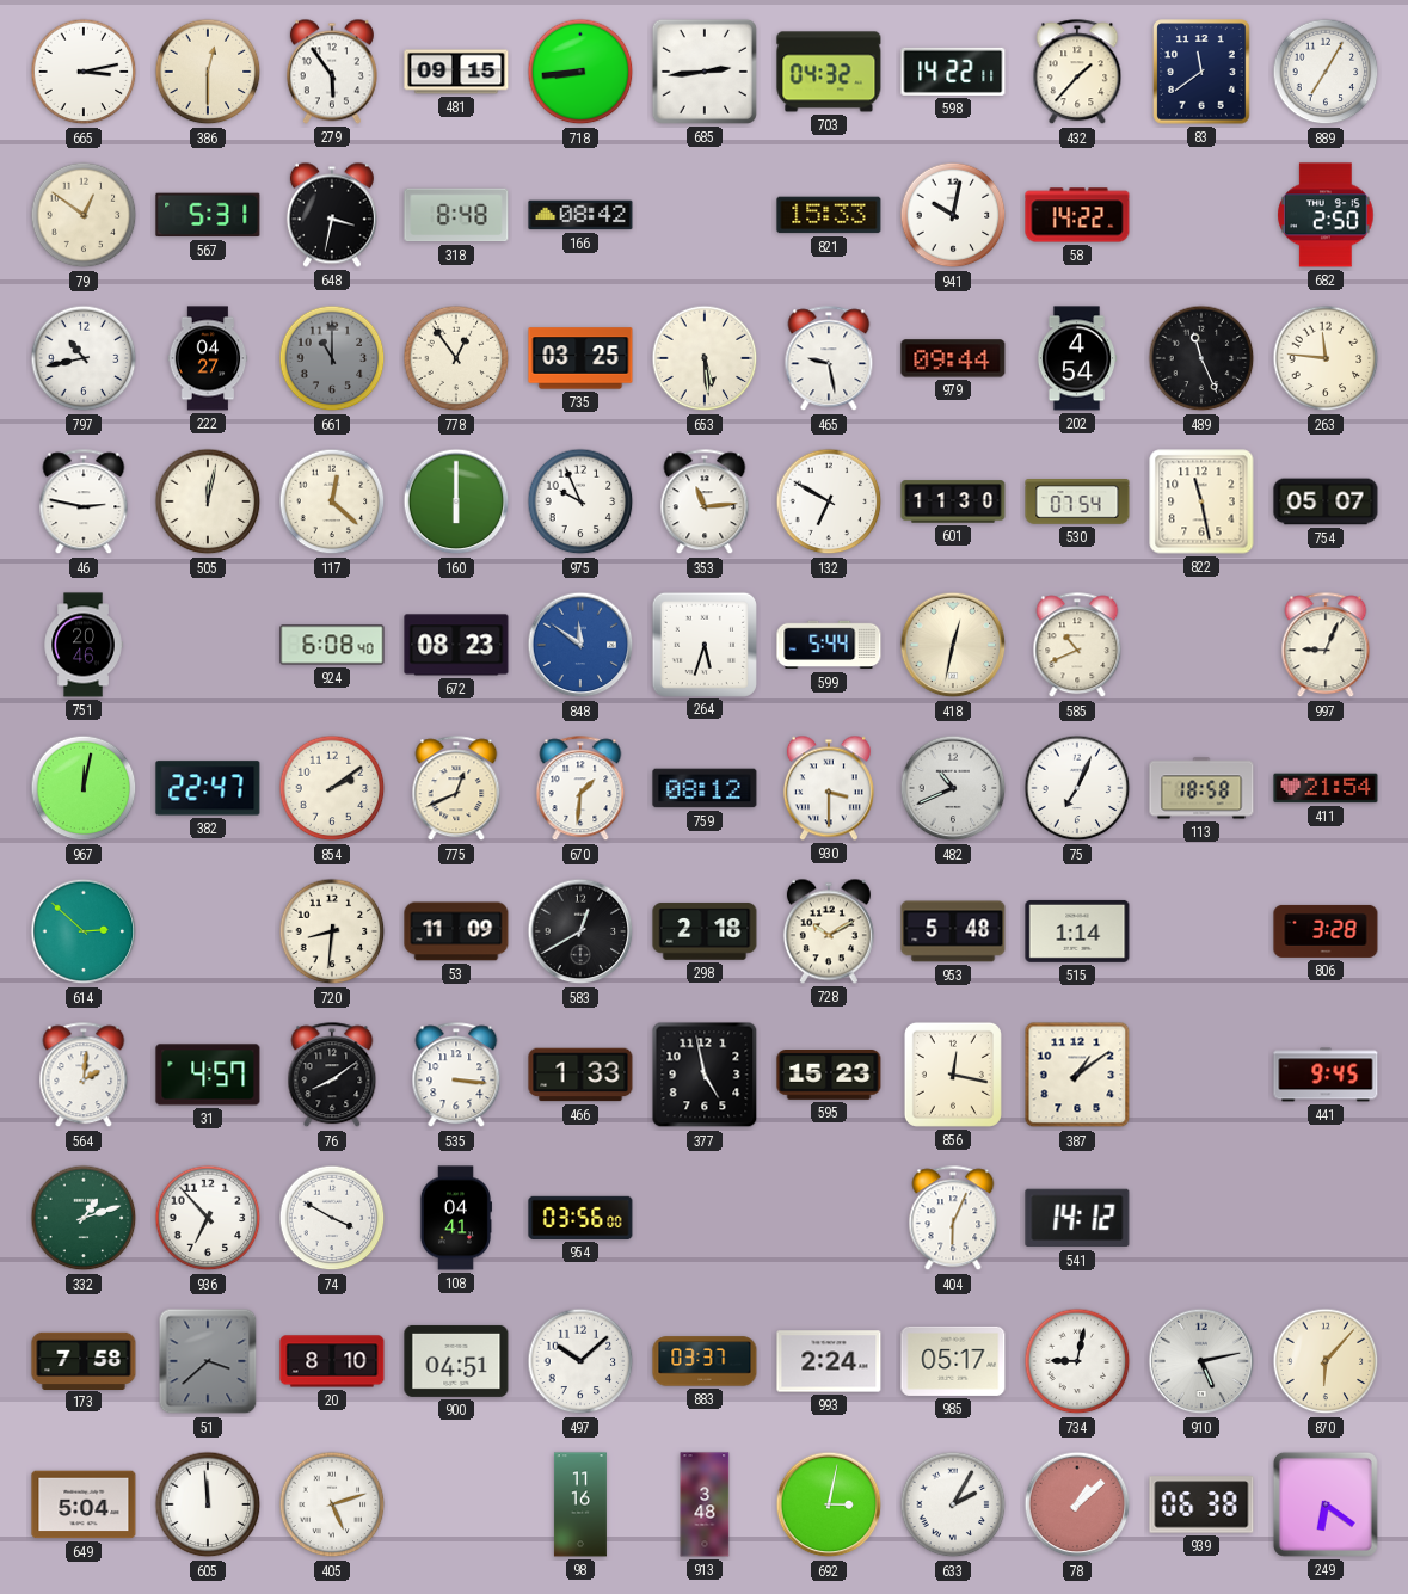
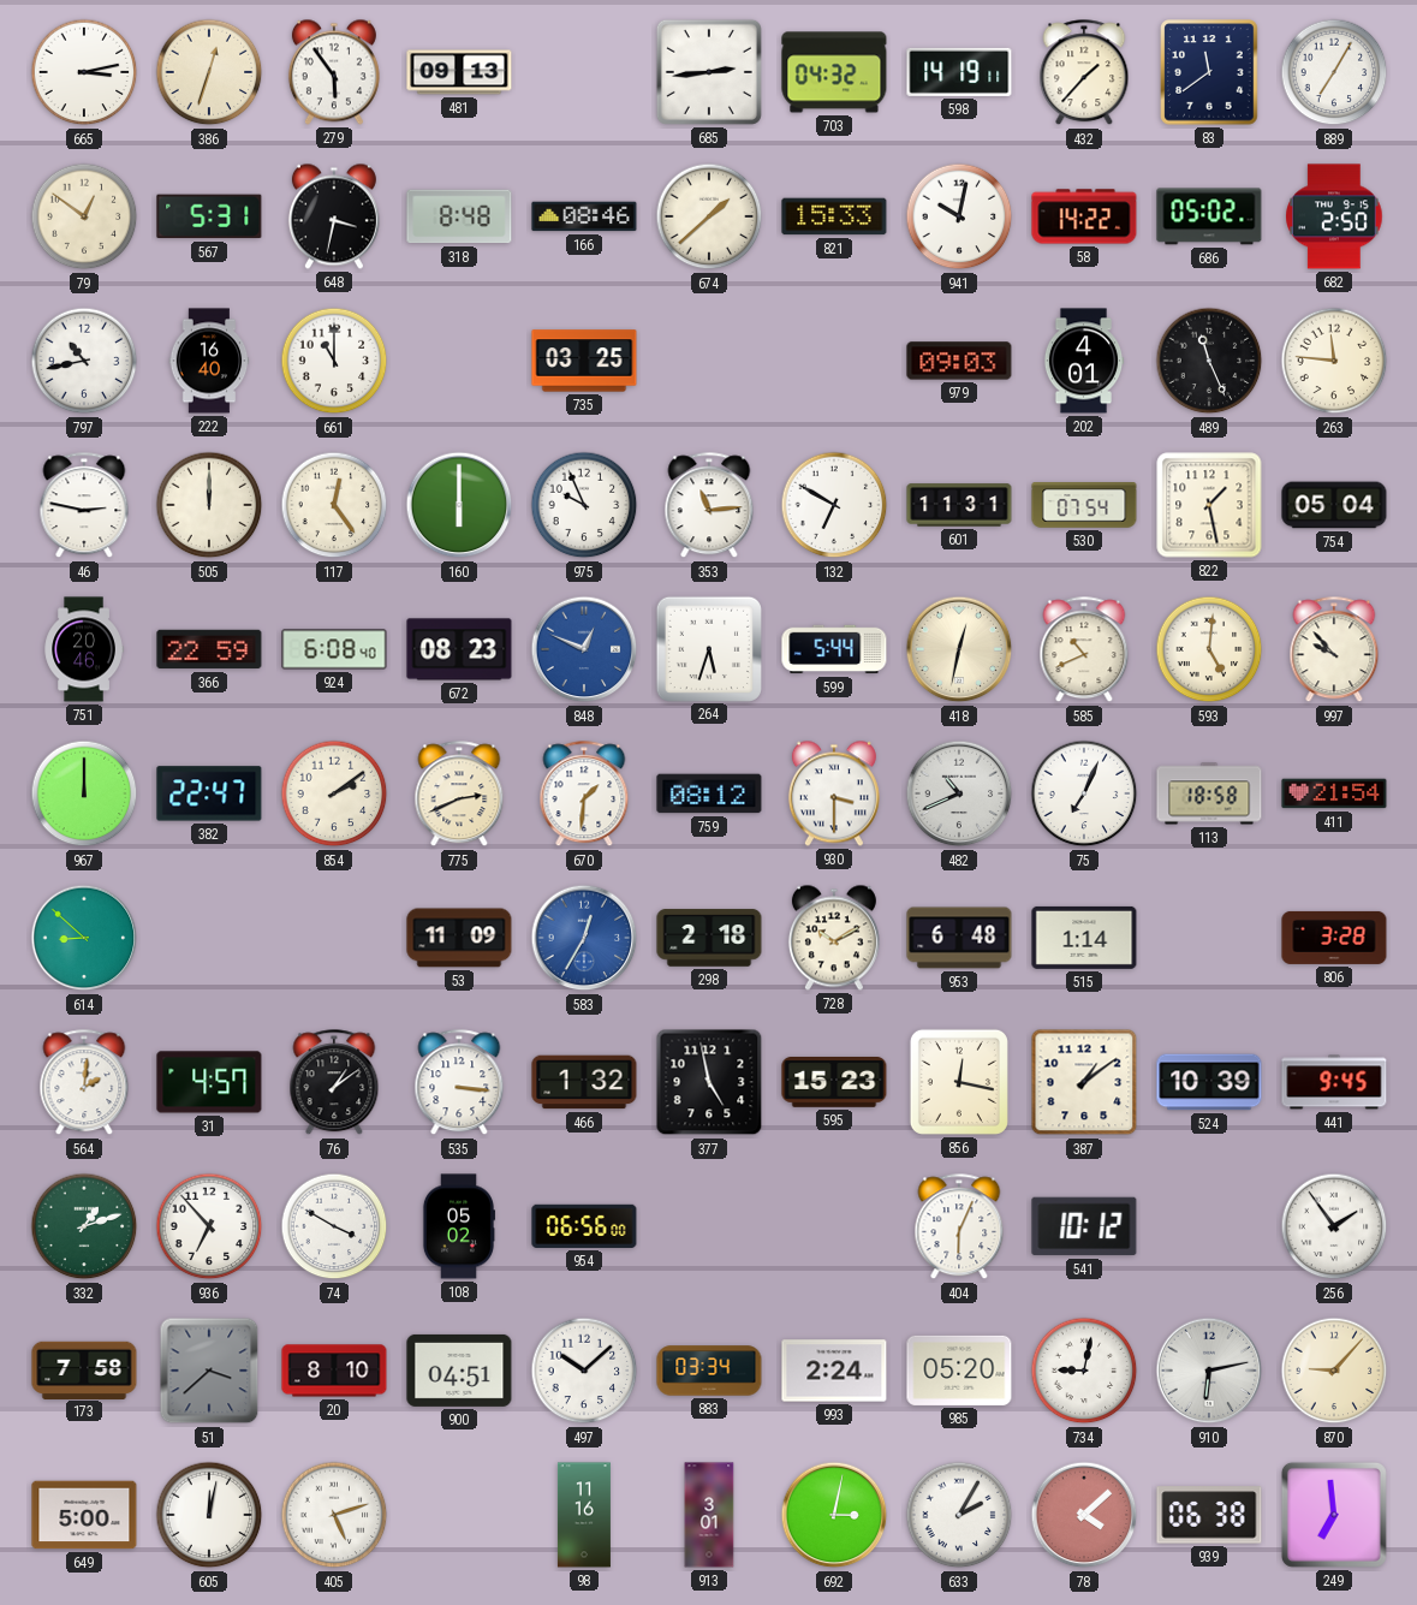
386: 12:30 -> 12:33
481: 09:15 -> 09:13
718: 8:44 -> none
598: 14:22 -> 14:19
166: 08:42 -> 08:46
674: none -> 1:38
686: none -> 05:02
222: 04:27 -> 16:40
661 dial: grey -> white
778: 12:54 -> none
653: 5:29 -> none
465: 9:28 -> none
979: 09:44 -> 09:03
202: 4:54 -> 4:01
505: 12:02 -> 12:00
117: 12:22 -> 12:24
601: 11:30 -> 11:31
822: 11:28 -> 1:28
754: 05:07 -> 05:04
366: none -> 22:59
848: 11:51 -> 12:49
593: none -> 5:01
997: 9:04 -> 9:53
967: 12:02 -> 12:00
775: 12:41 -> 2:41
614: 2:52 -> 8:52
720: 8:31 -> none
583: 12:40 -> 12:35
583 dial: black -> blue
953: 5:48 -> 6:48
76: 8:09 -> 1:09
466: 1:33 -> 1:32
524: none -> 10:39
108: 04:41 -> 05:02
954: 03:56 -> 06:56
541: 14:12 -> 10:12
256: none -> 1:54
883: 03:37 -> 03:34
985: 05:17 -> 05:20
910: 5:13 -> 6:13
870: 6:07 -> 9:07
649: 5:04 -> 5:00
605: 11:59 -> 12:02
913: 3:48 -> 3:01
78: 1:08 -> 4:08
249: 6:21 -> 6:59
